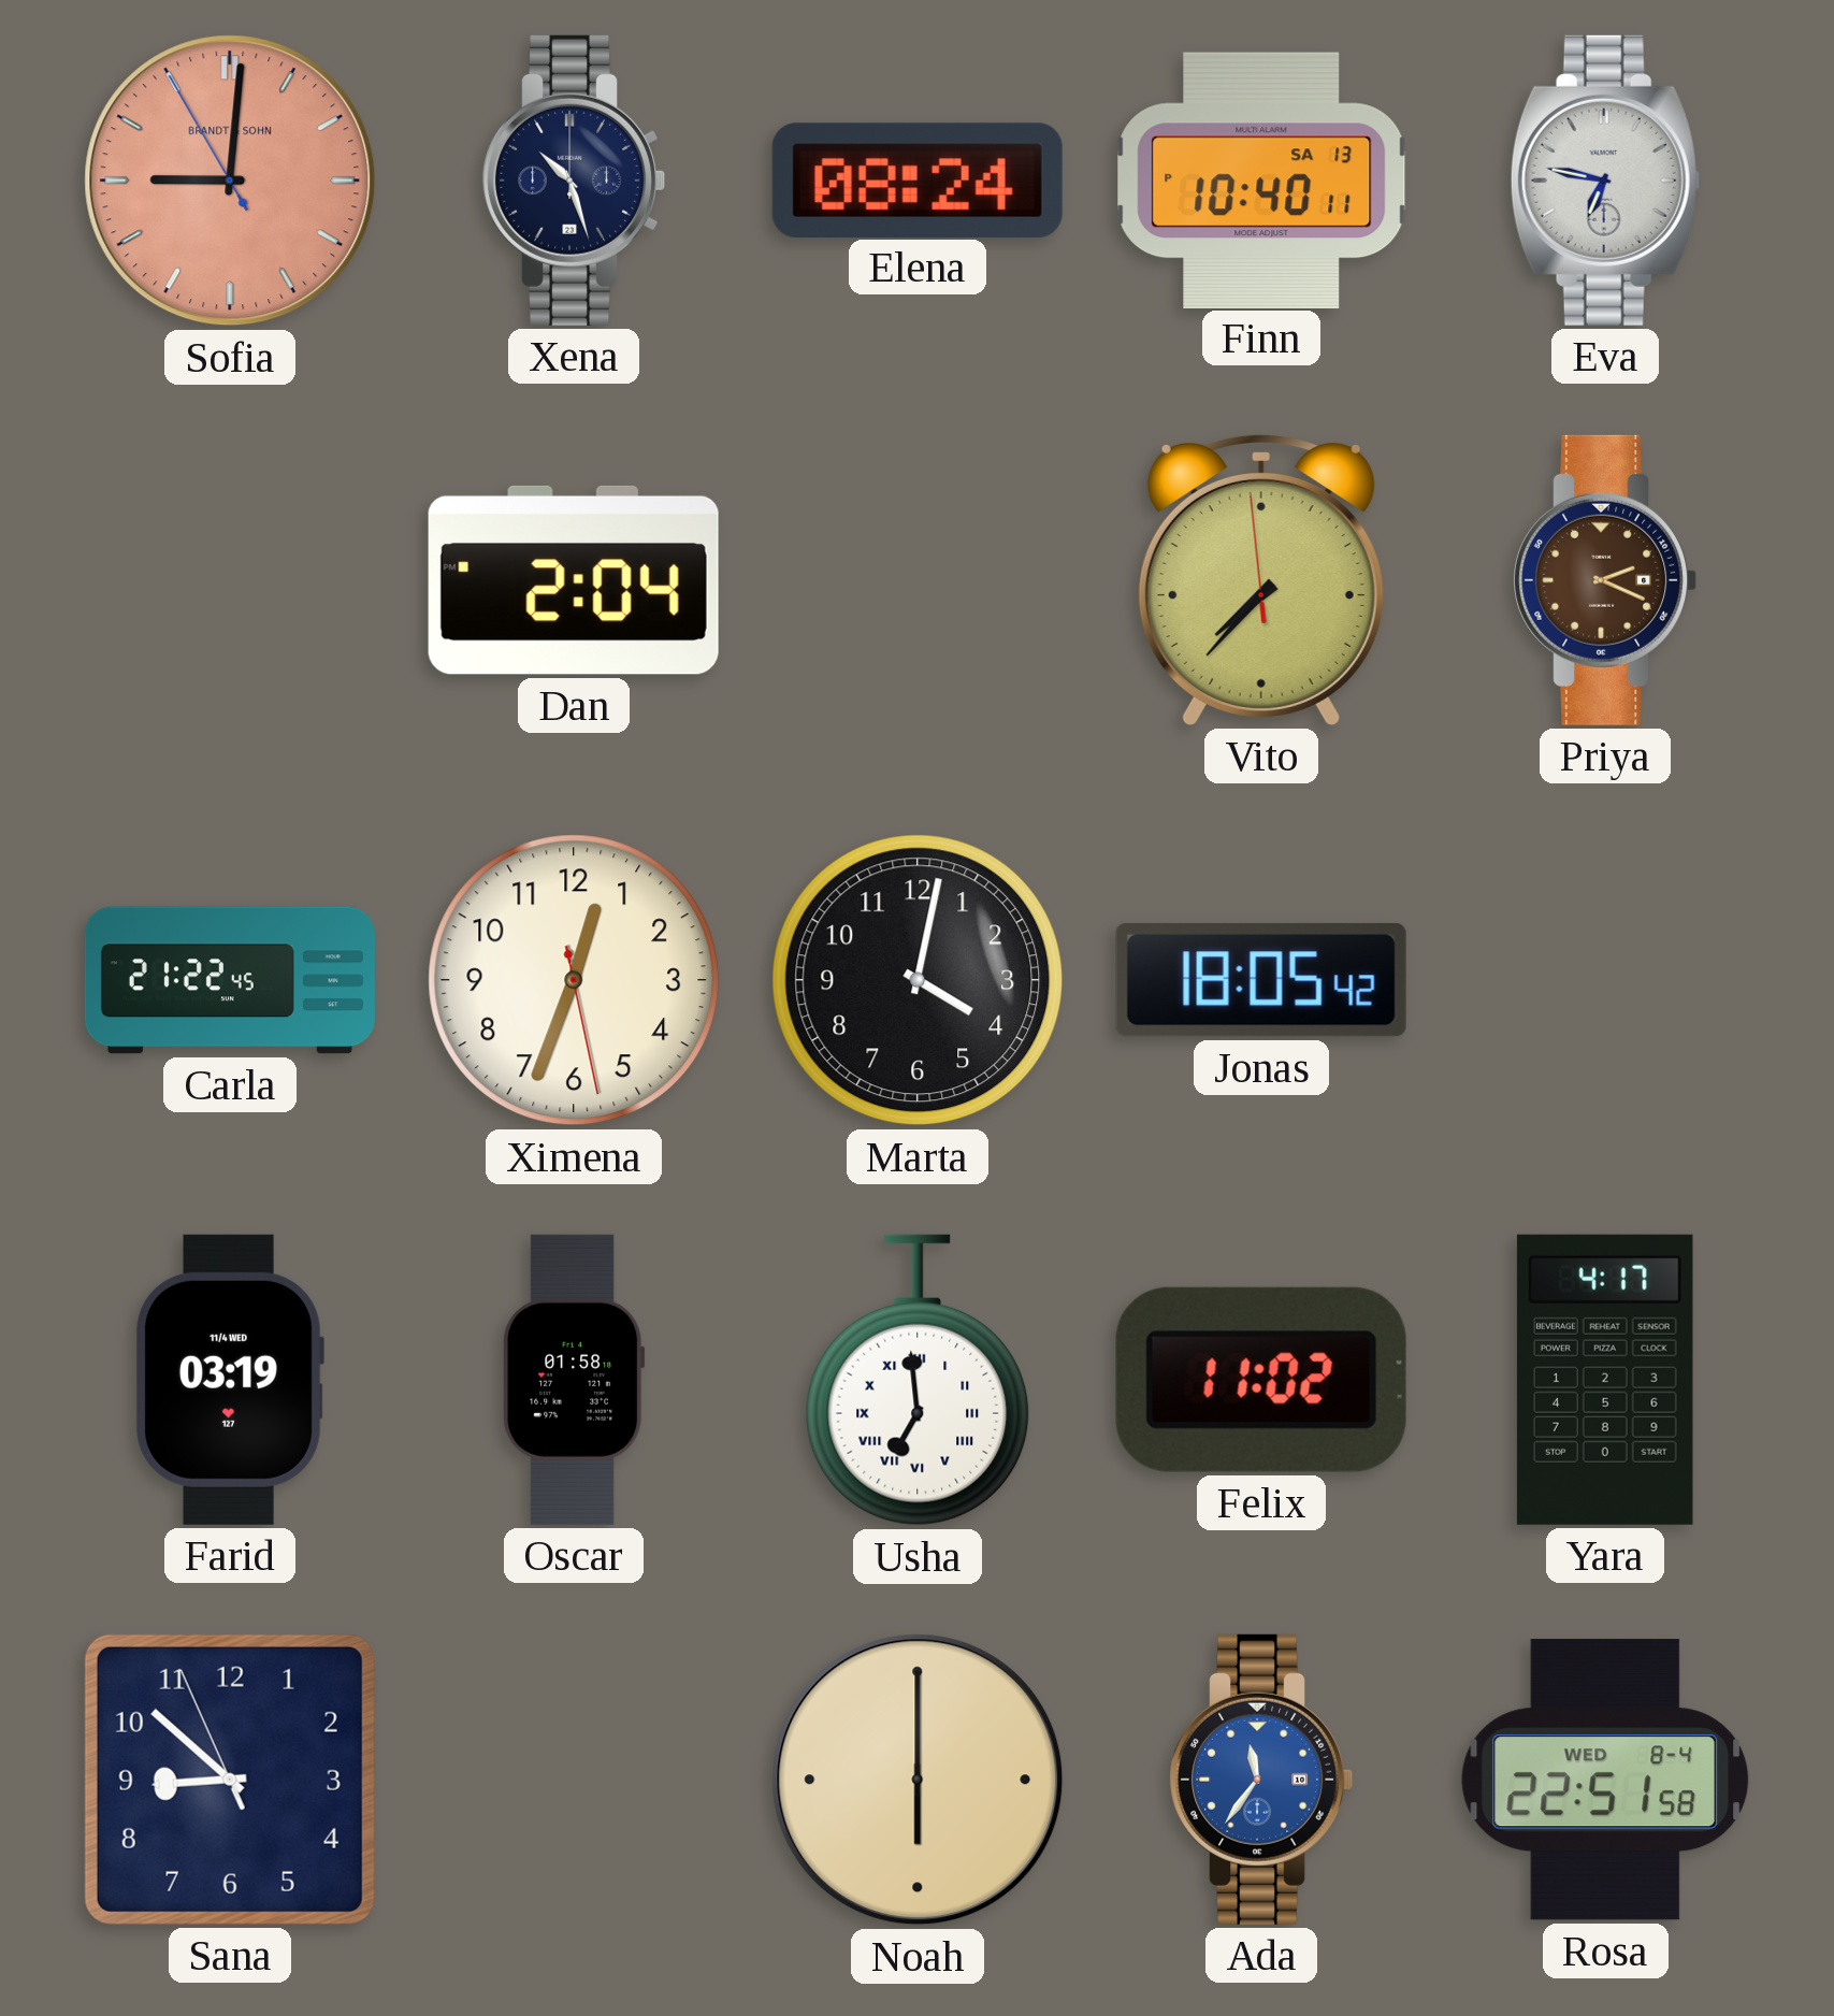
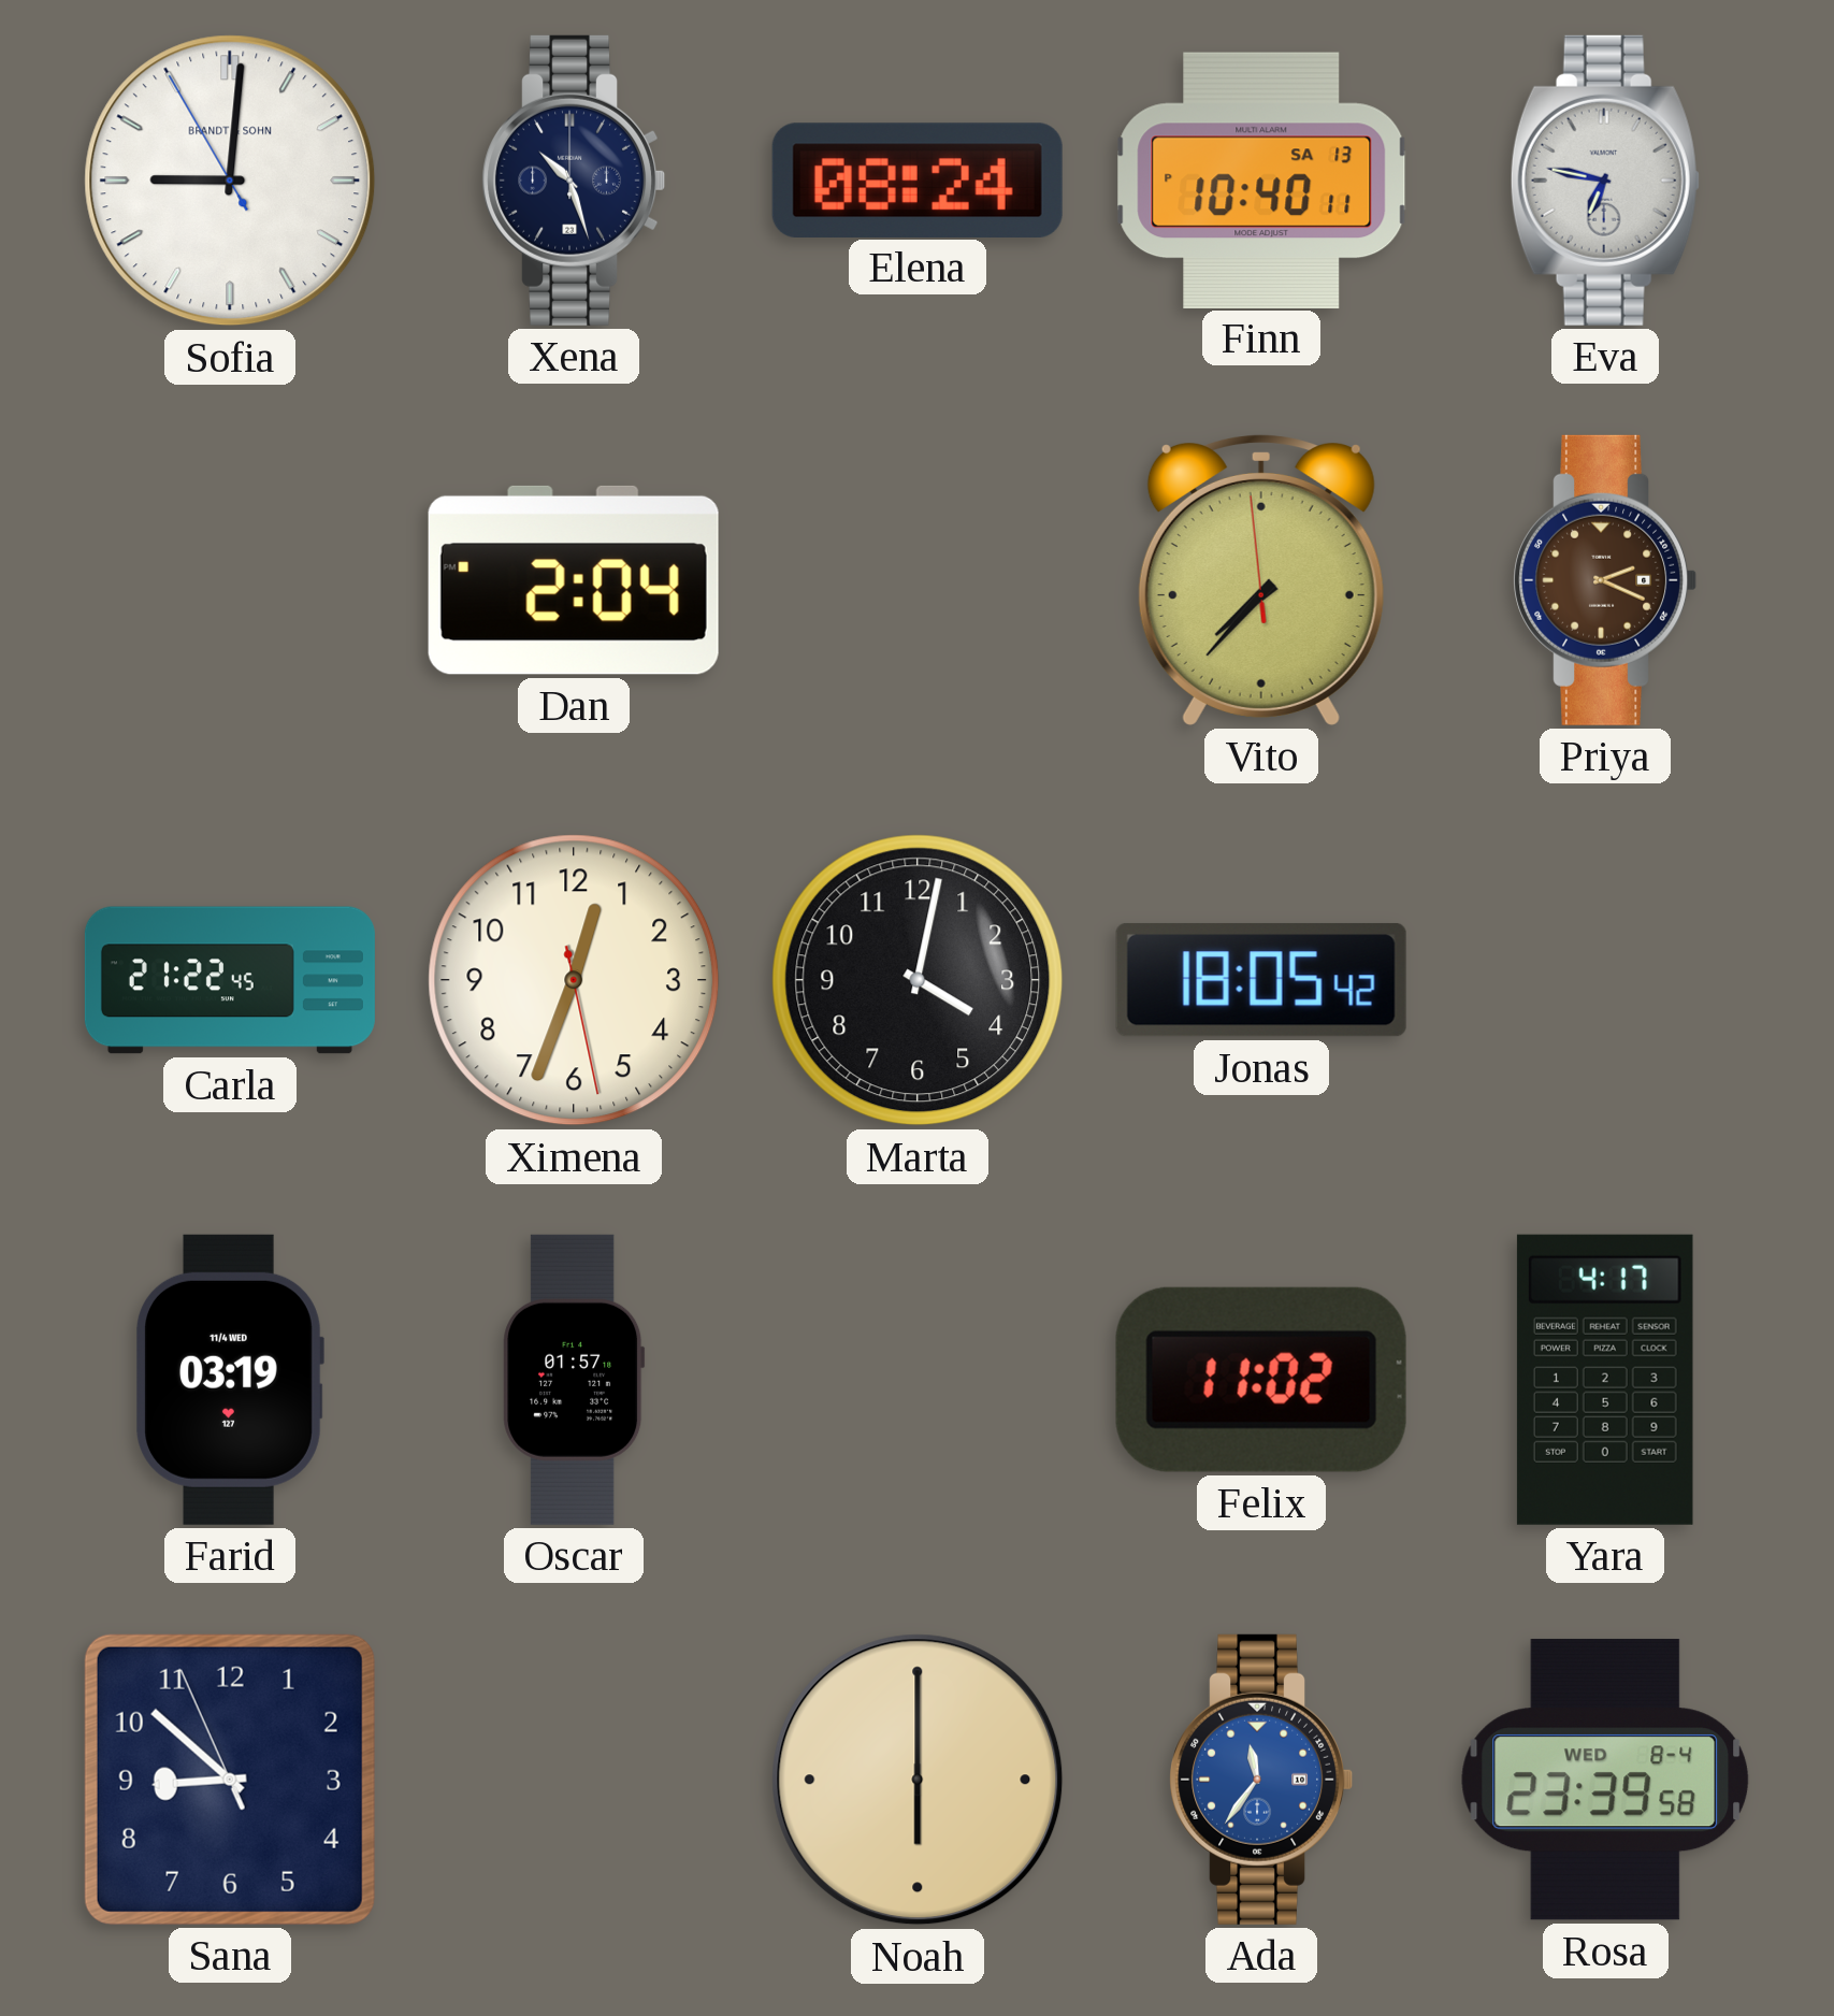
Sofia dial: salmon -> white
Oscar: 01:58 -> 01:57
Usha: 6:59 -> none
Rosa: 22:51 -> 23:39
